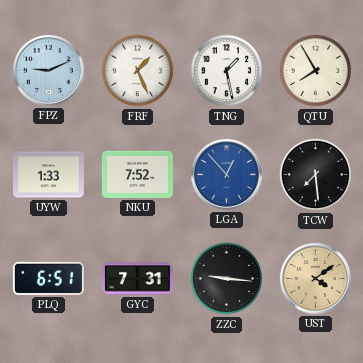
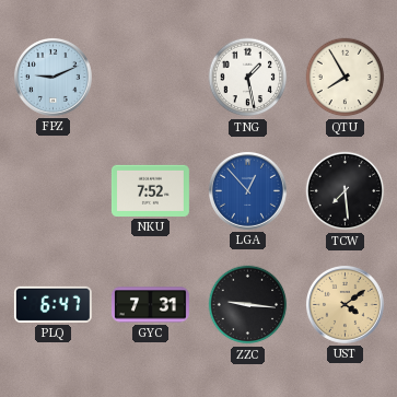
FRF: 1:26 -> none
UYW: 1:33 -> none
PLQ: 6:51 -> 6:47
